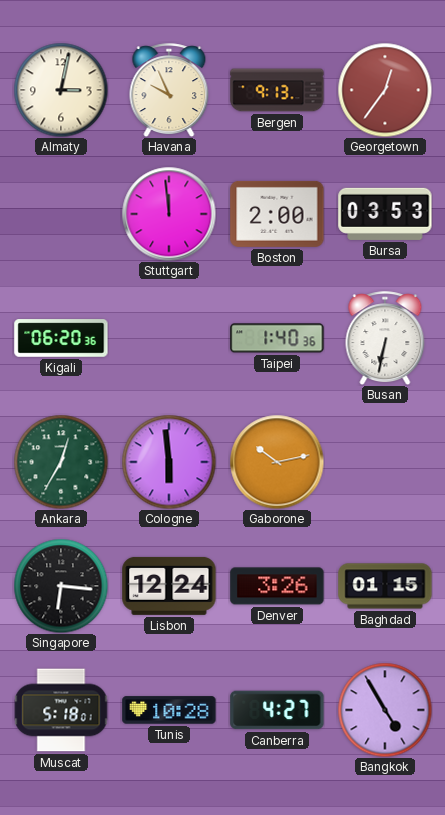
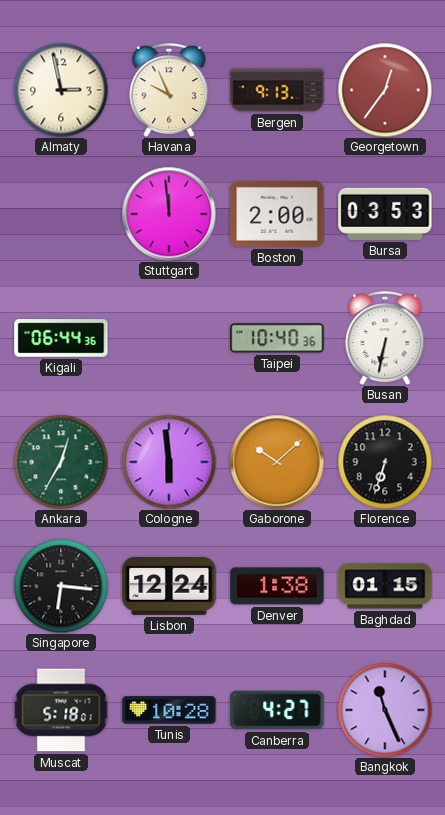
Almaty: 3:02 -> 2:58
Kigali: 06:20 -> 06:44
Taipei: 1:40 -> 10:40
Gaborone: 10:13 -> 10:08
Florence: none -> 6:33
Denver: 3:26 -> 1:38
Bangkok: 4:55 -> 11:26
